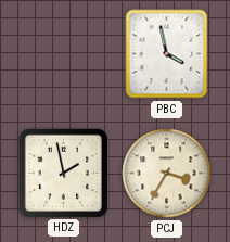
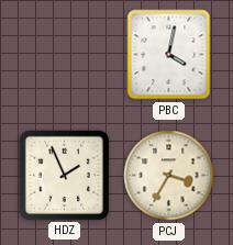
PBC: 3:58 -> 4:02
HDZ: 1:58 -> 1:56
